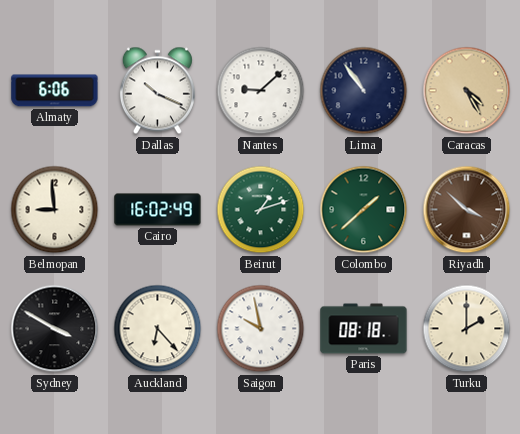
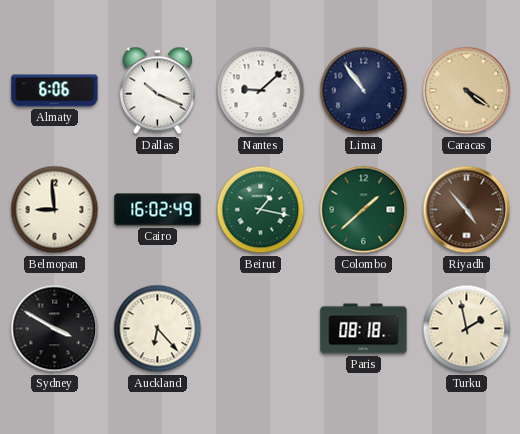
Caracas: 4:25 -> 4:21
Beirut: 1:12 -> 1:17
Riyadh: 3:52 -> 4:53
Saigon: 9:58 -> none
Turku: 2:00 -> 1:58
